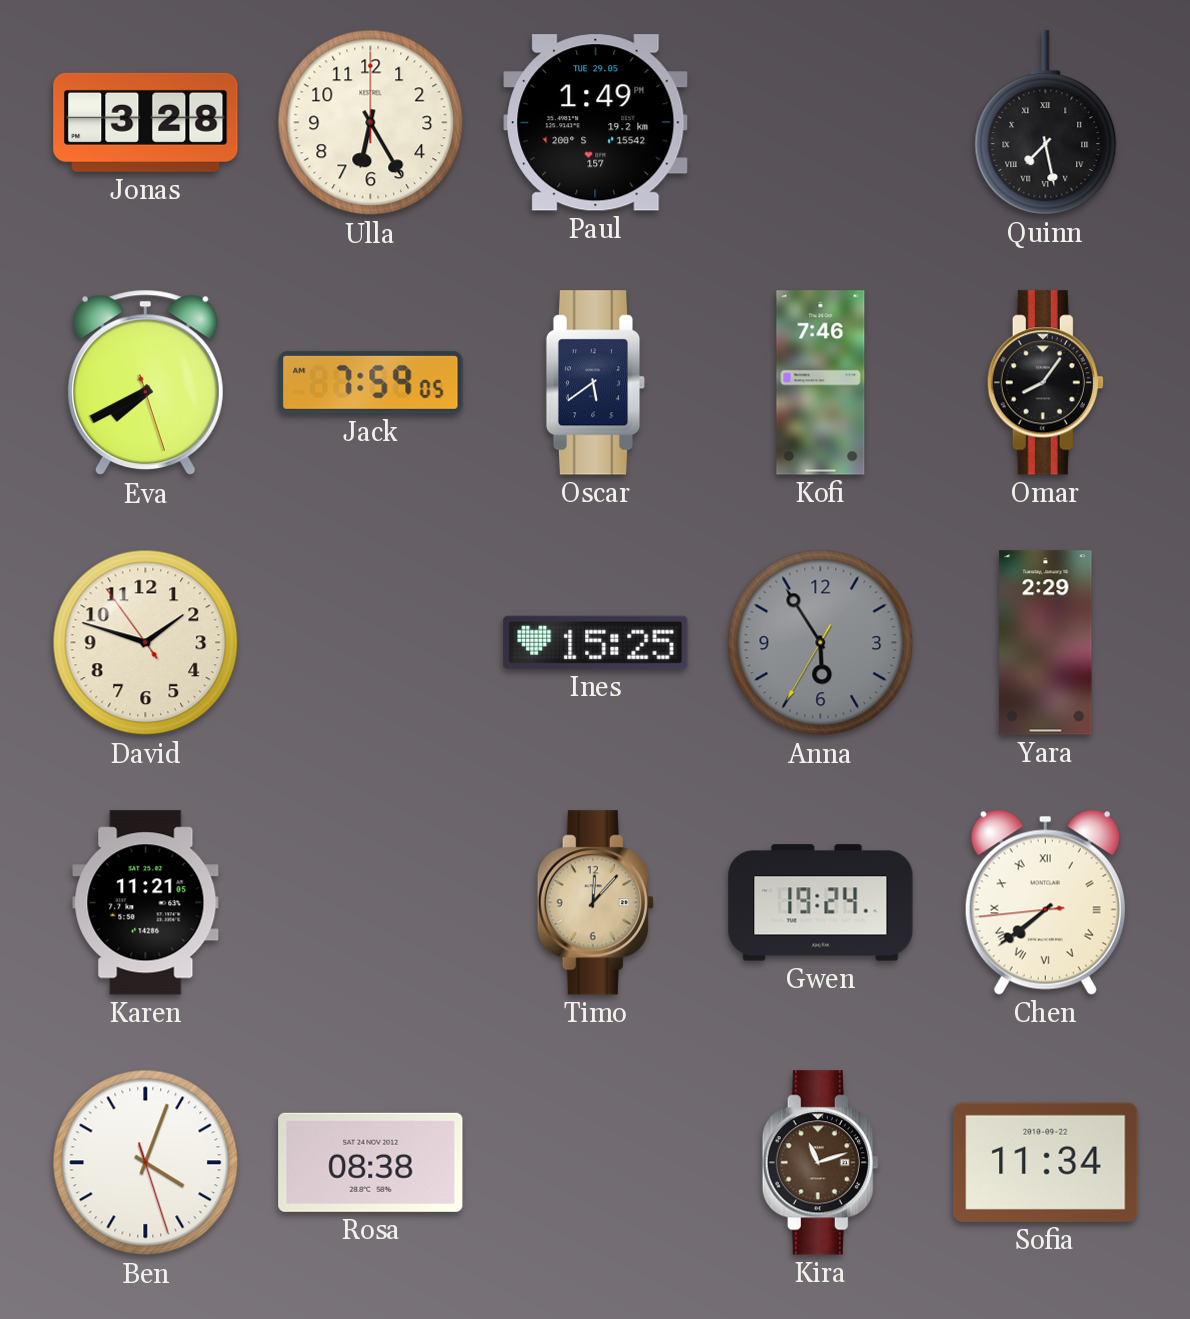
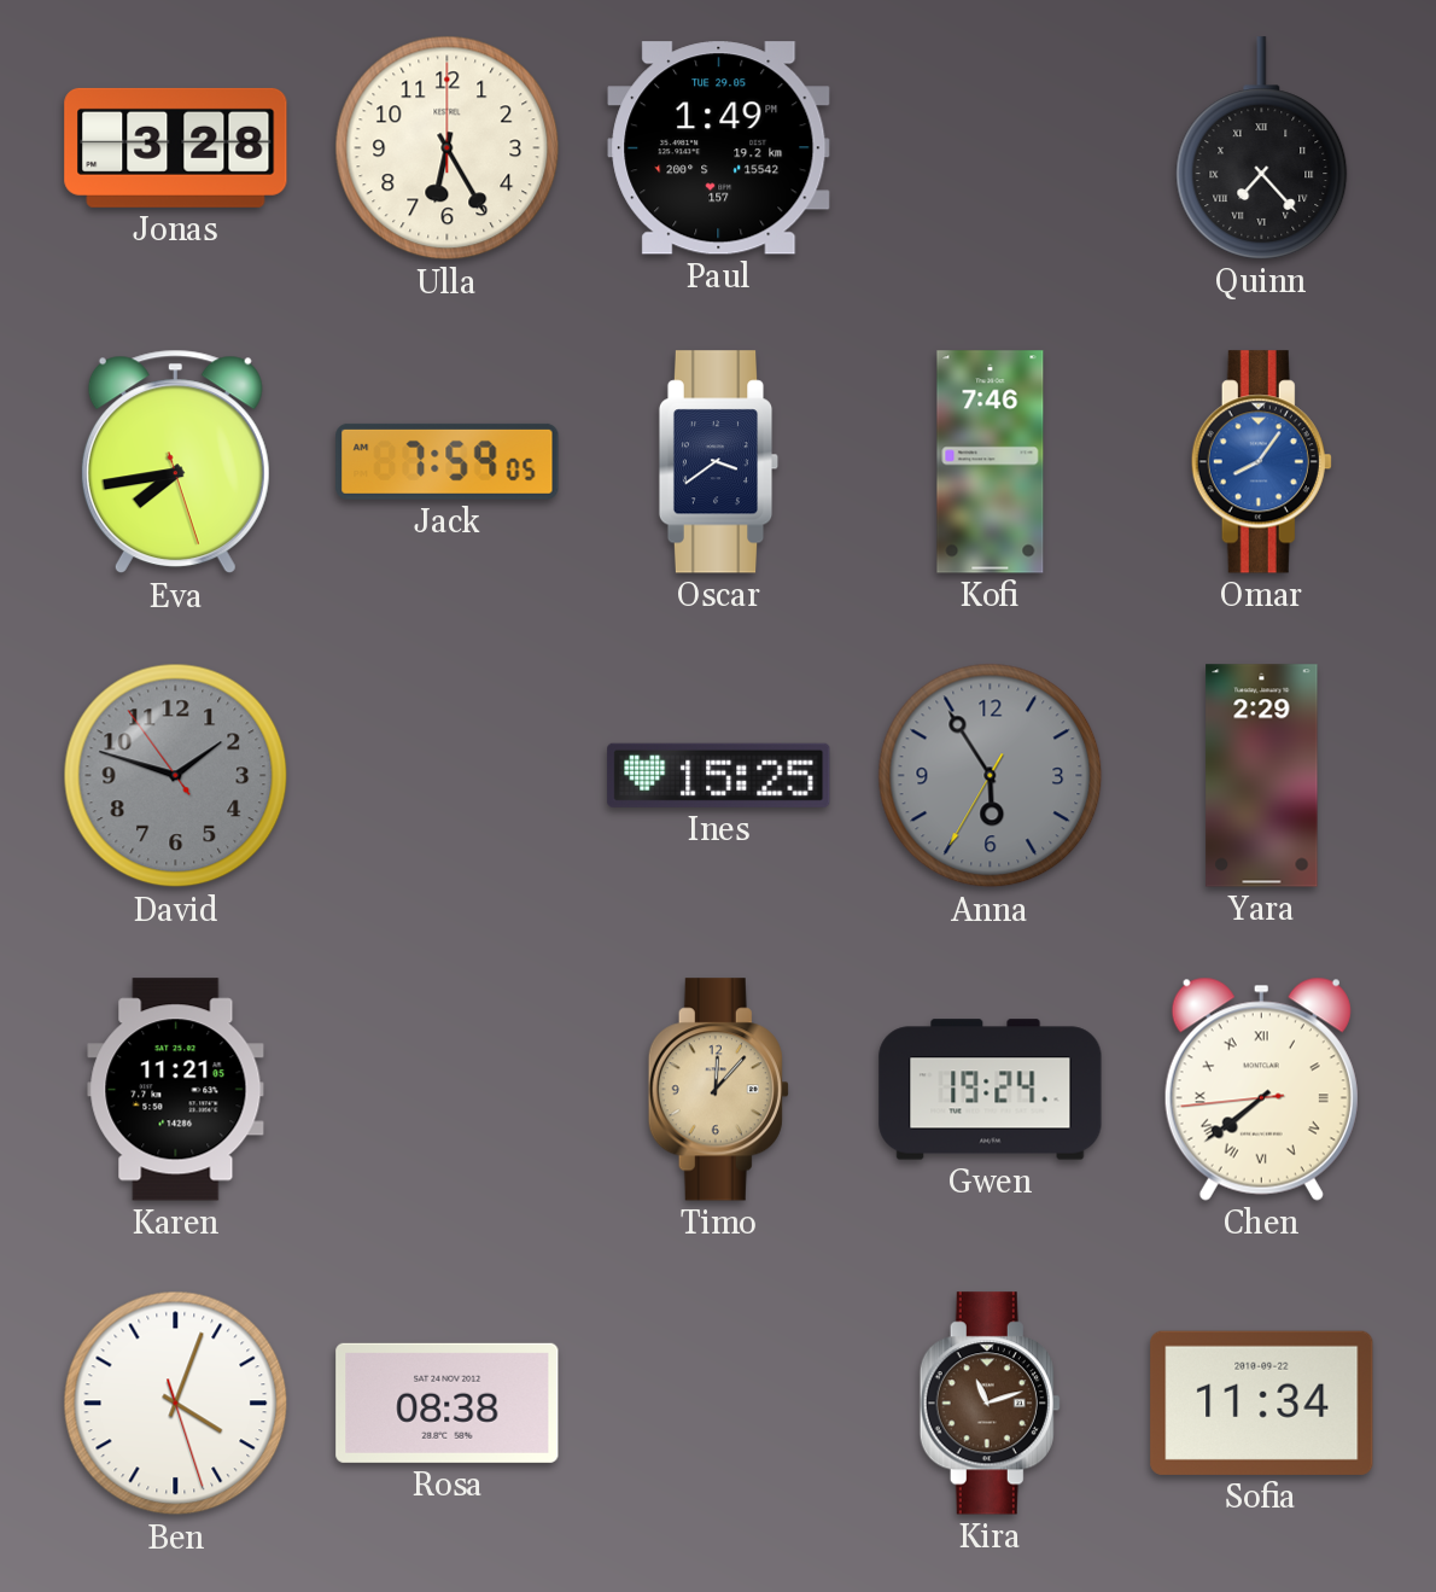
Quinn: 7:28 -> 7:23
Eva: 7:40 -> 7:43
Oscar: 5:39 -> 3:39
Omar dial: black -> blue
David dial: cream -> grey
